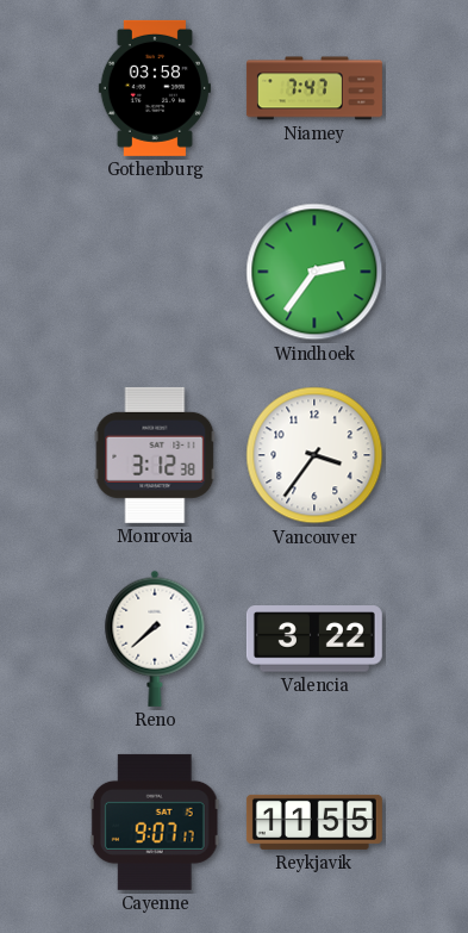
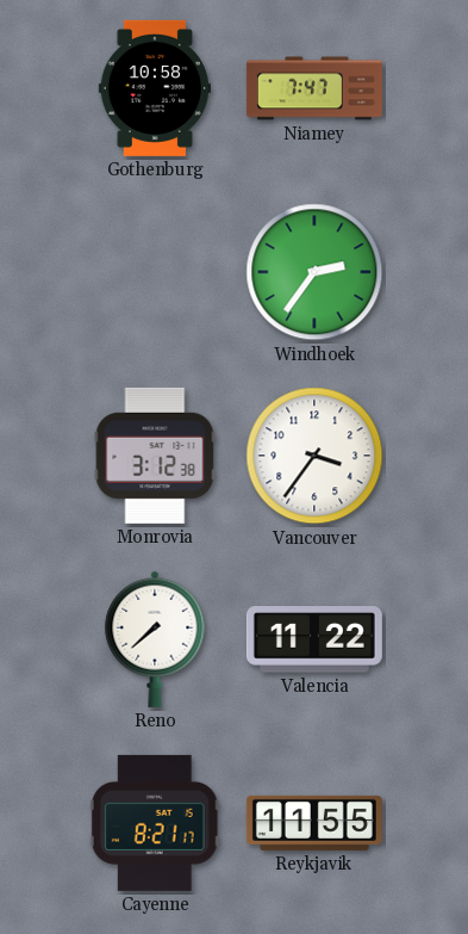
Gothenburg: 03:58 -> 10:58
Valencia: 3:22 -> 11:22
Cayenne: 9:07 -> 8:21
